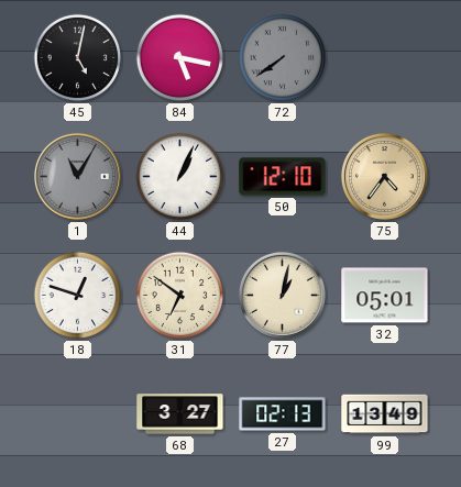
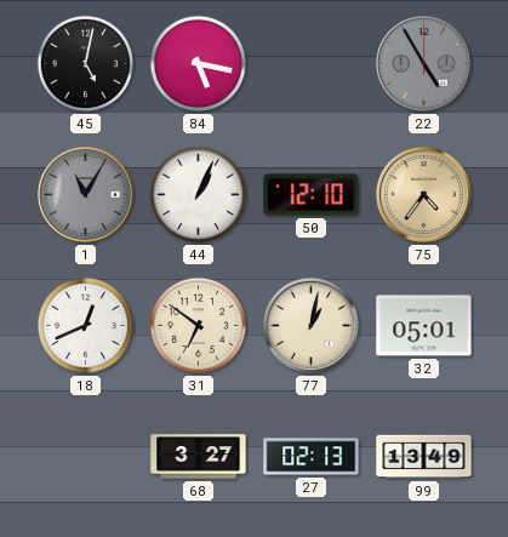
72: 7:39 -> none
22: none -> 4:55
18: 12:48 -> 12:41
